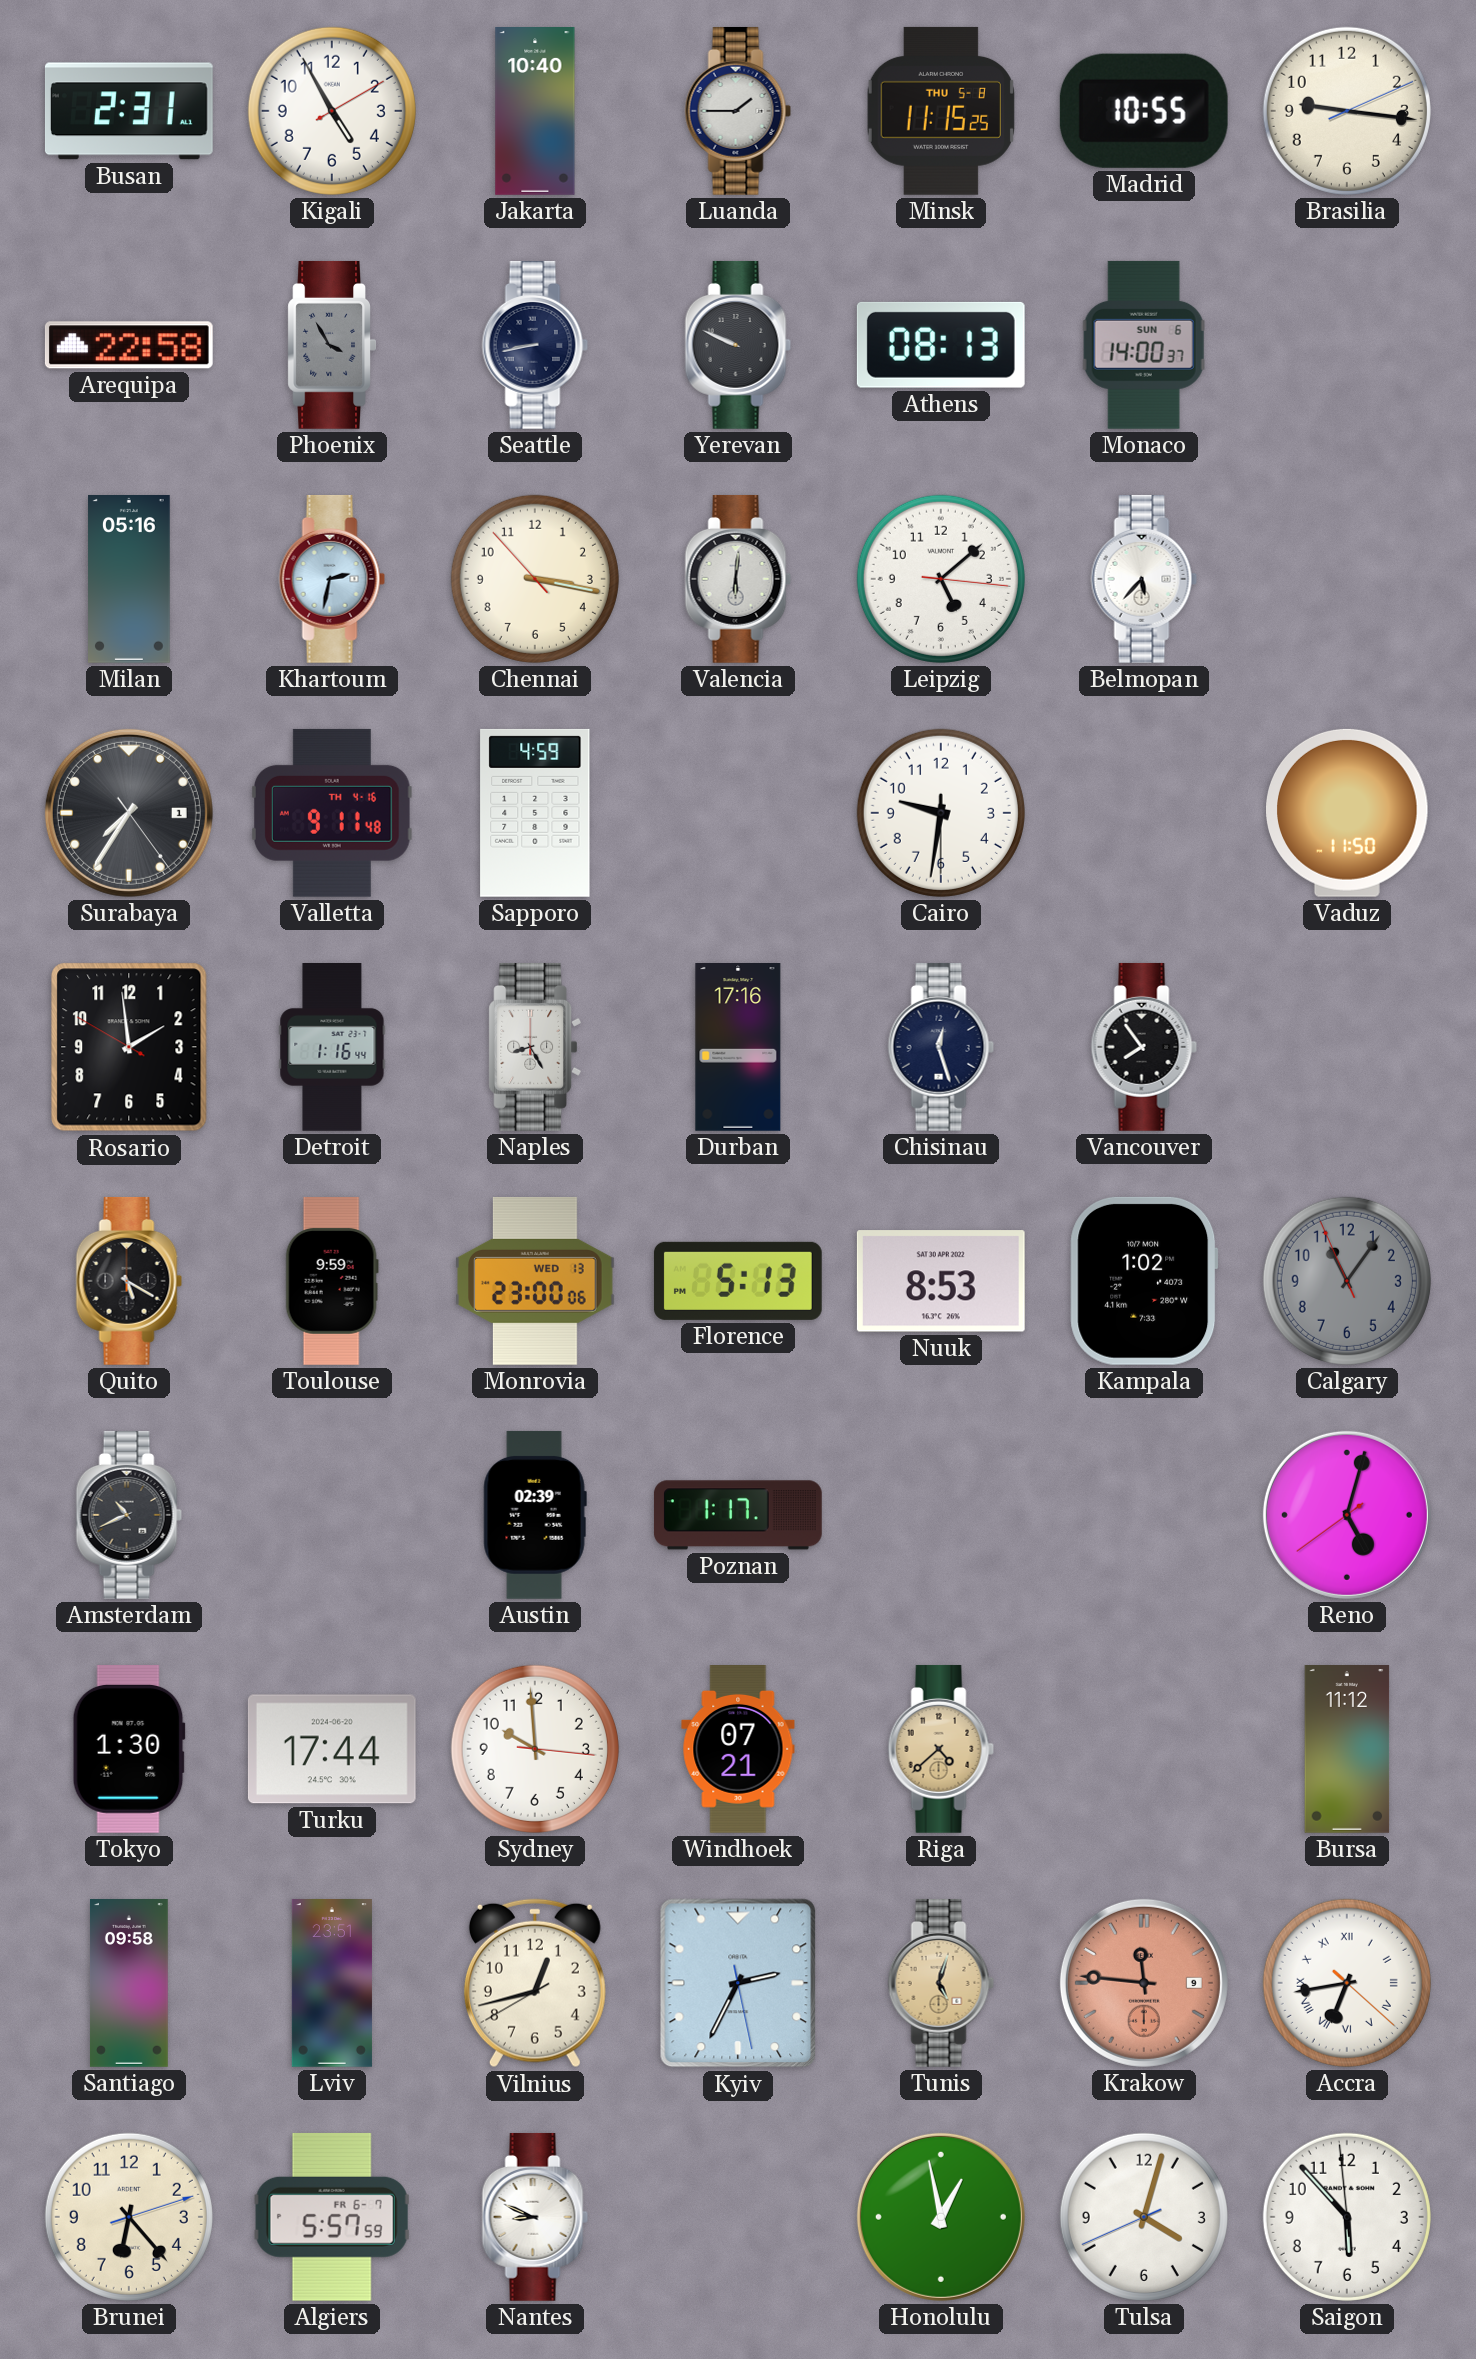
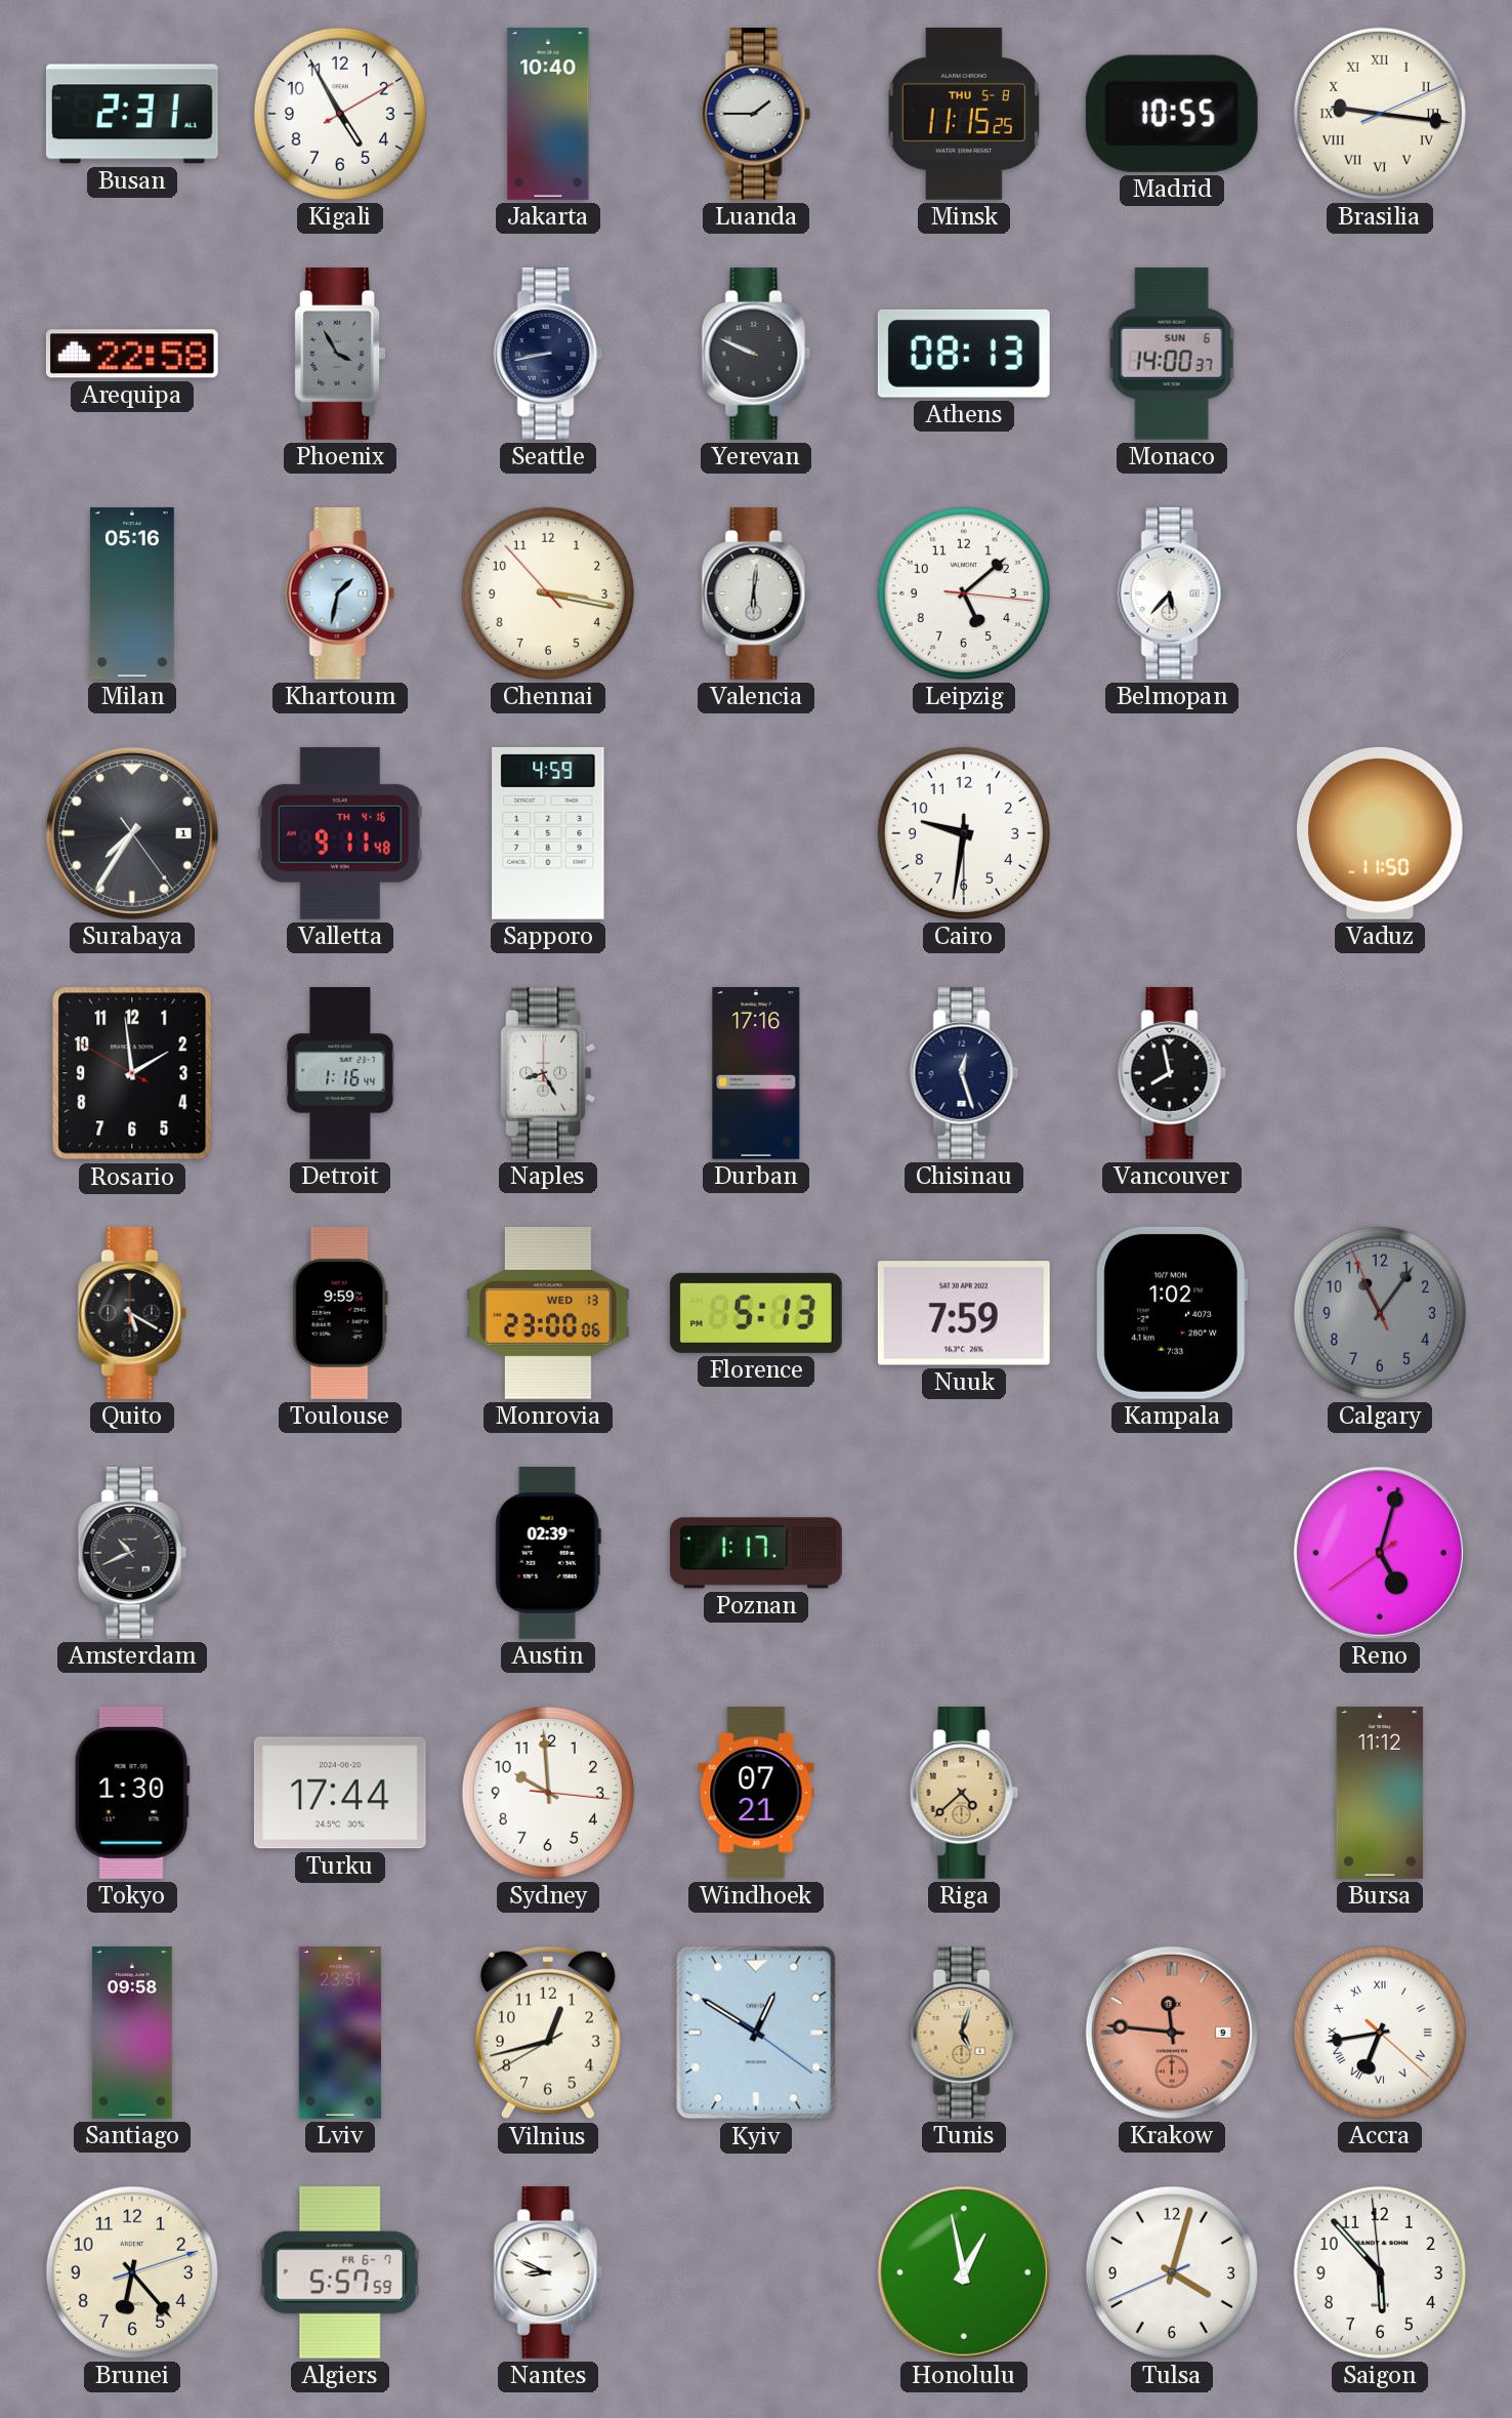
Brasilia numerals: Arabic -> Roman
Khartoum: 2:32 -> 1:32
Vancouver: 7:54 -> 7:58
Nuuk: 8:53 -> 7:59
Kyiv: 2:34 -> 12:50
